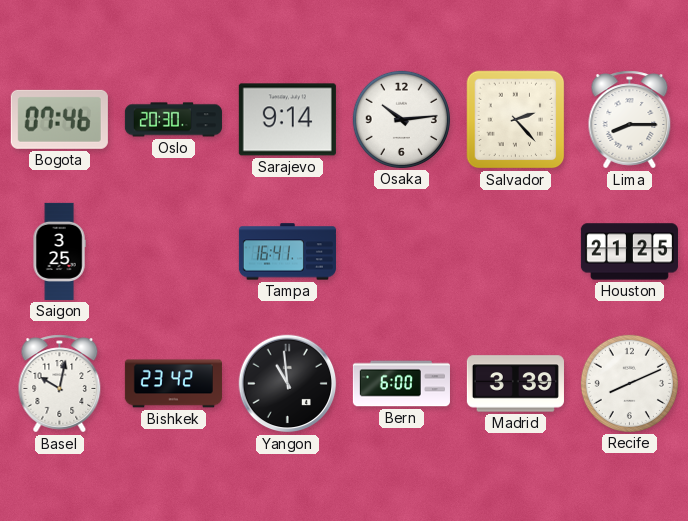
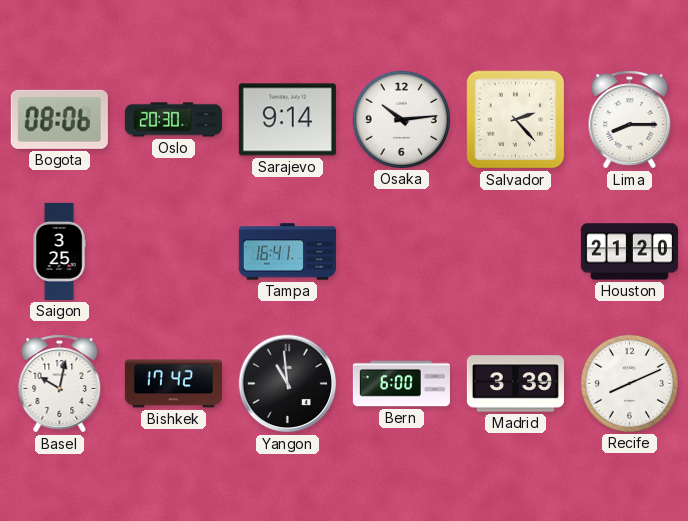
Bogota: 07:46 -> 08:06
Houston: 21:25 -> 21:20
Bishkek: 23:42 -> 17:42
